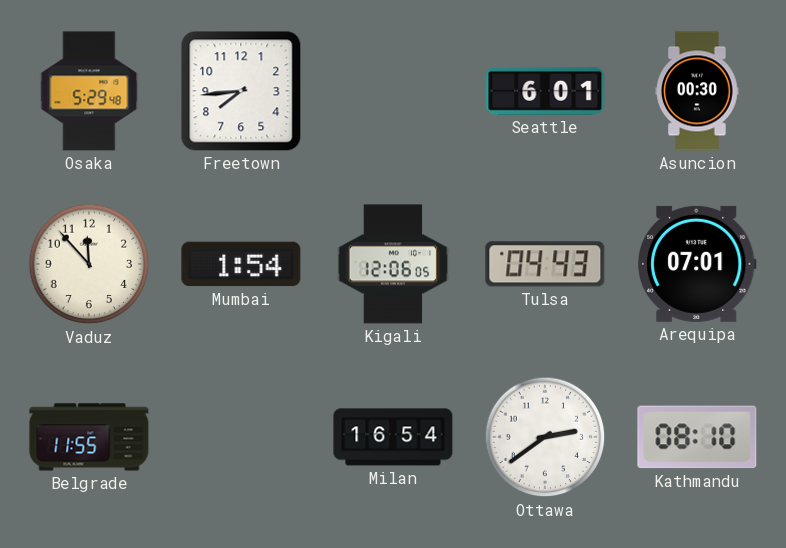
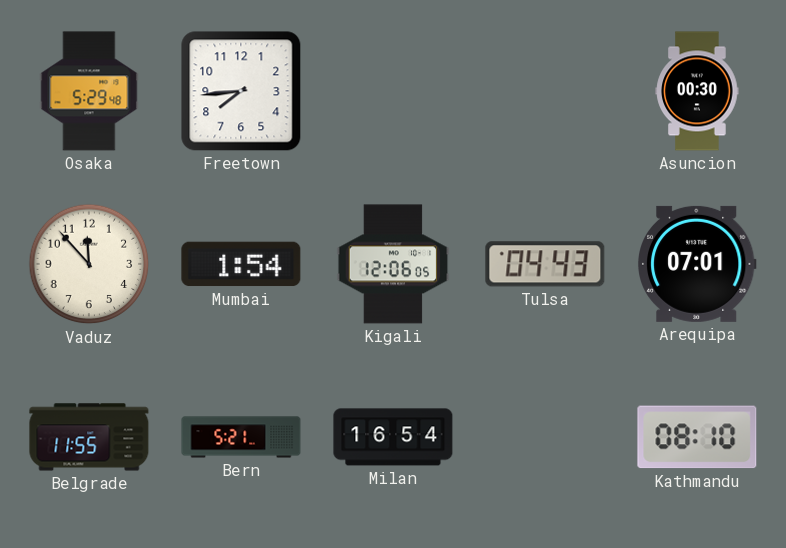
Seattle: 6:01 -> none
Bern: none -> 5:21
Ottawa: 2:39 -> none
